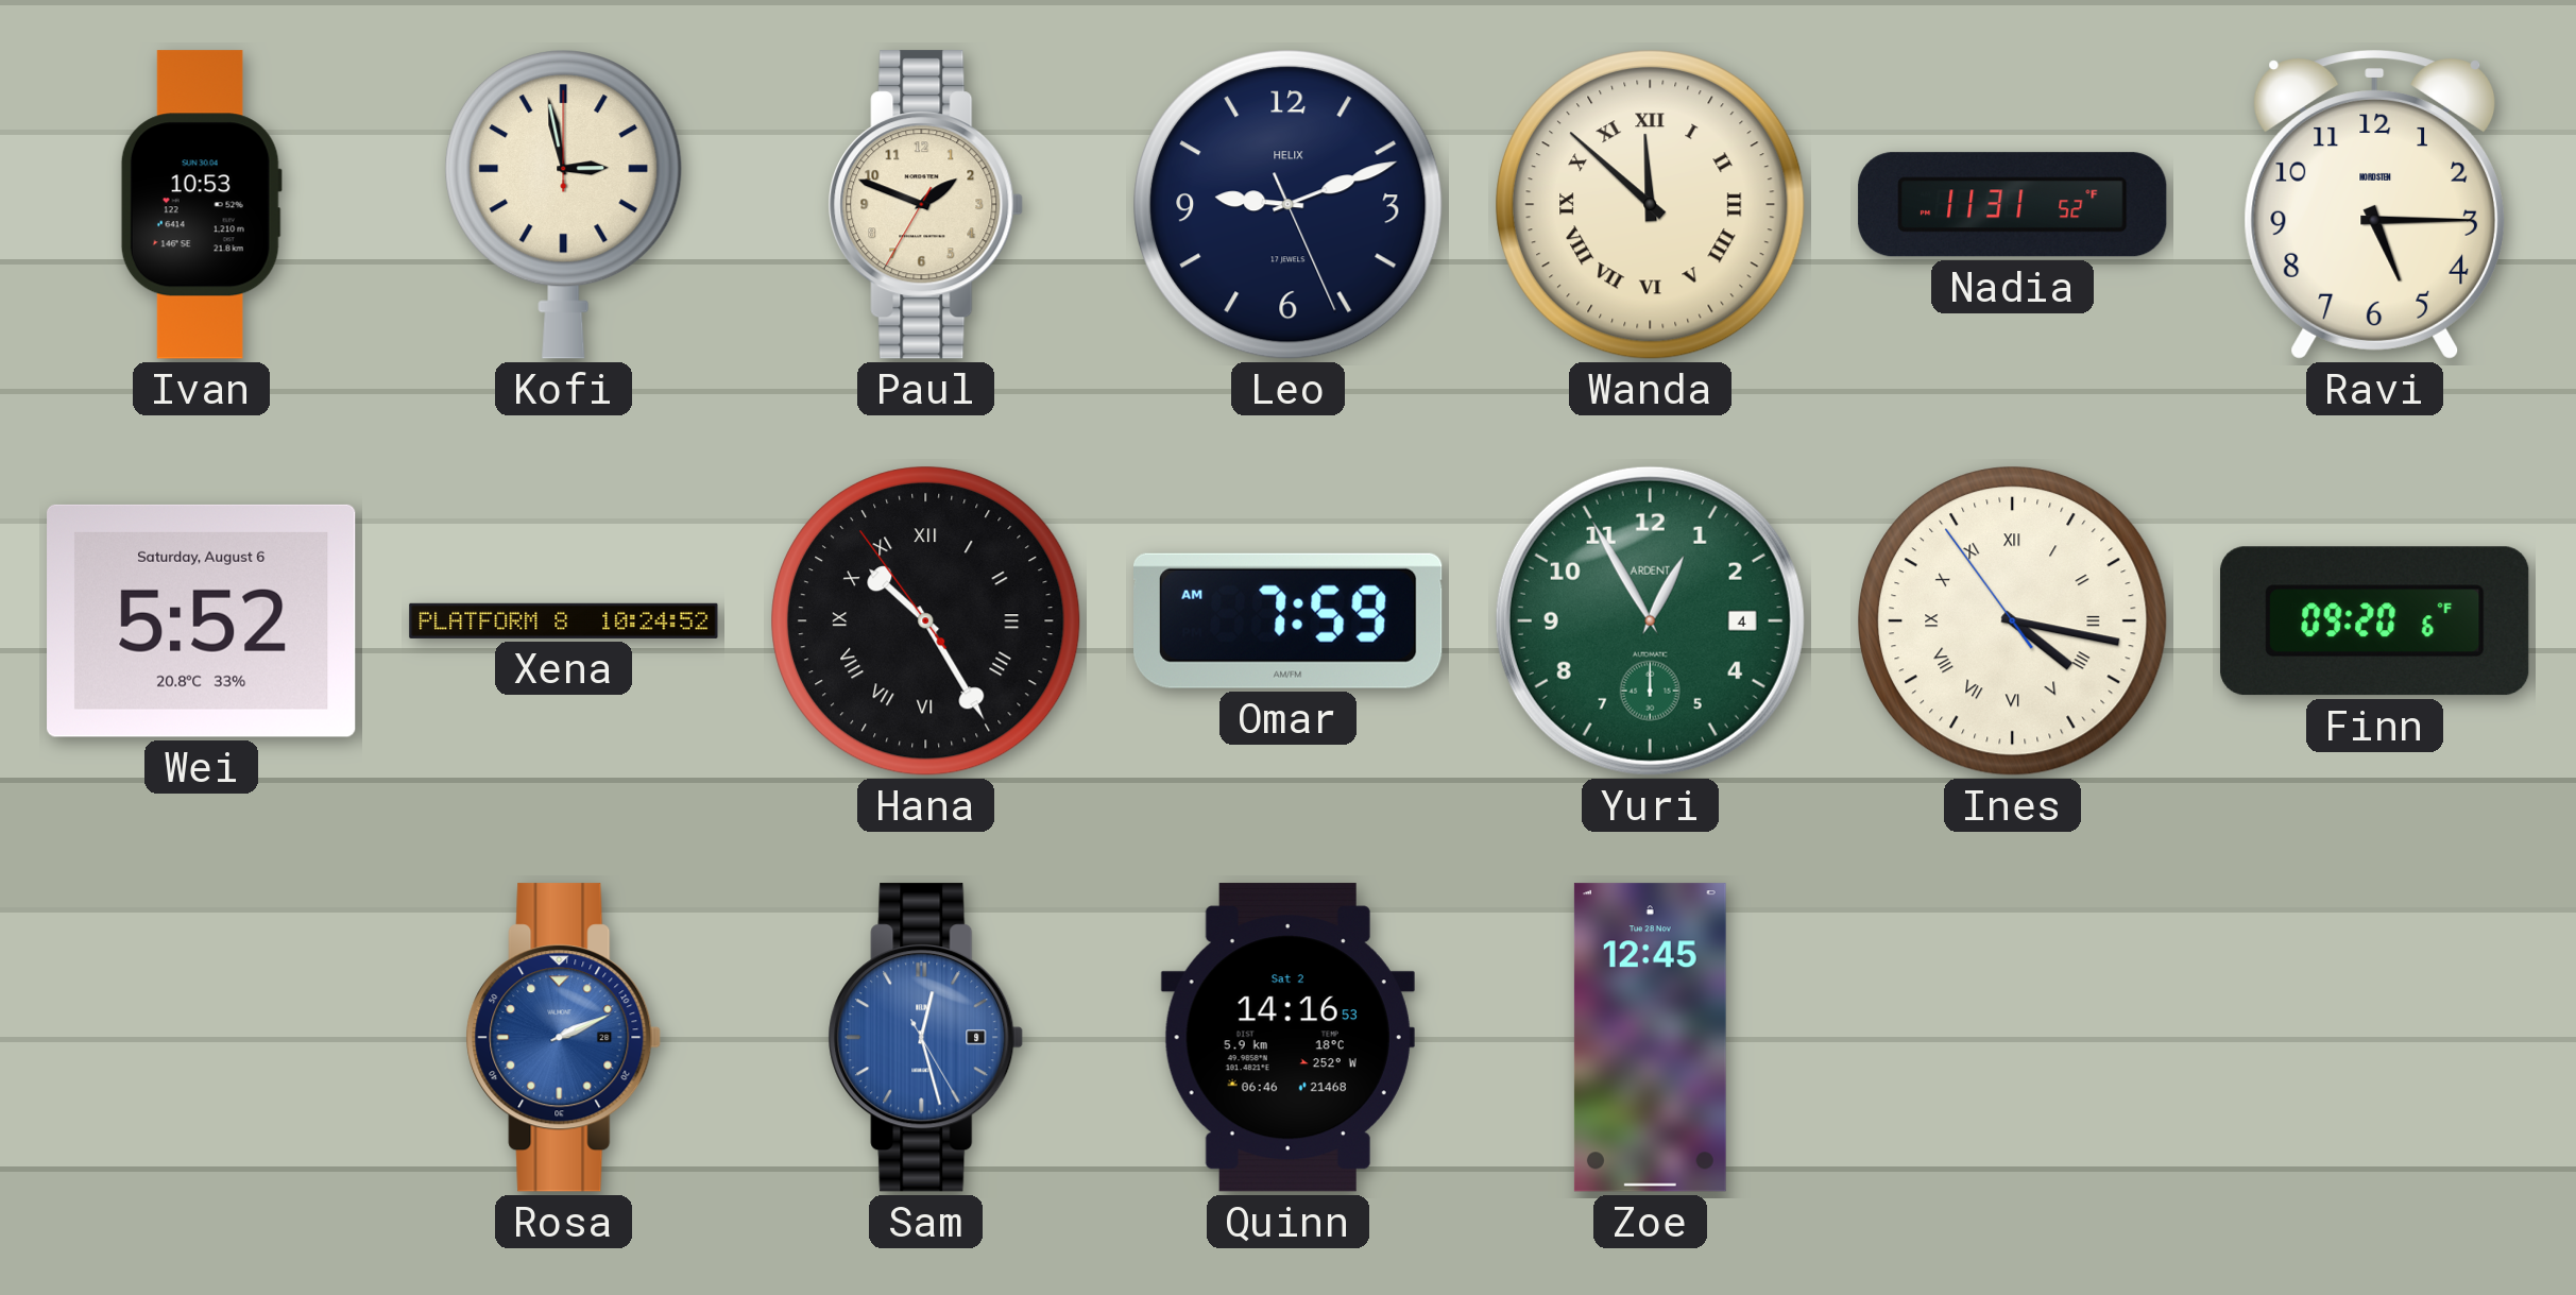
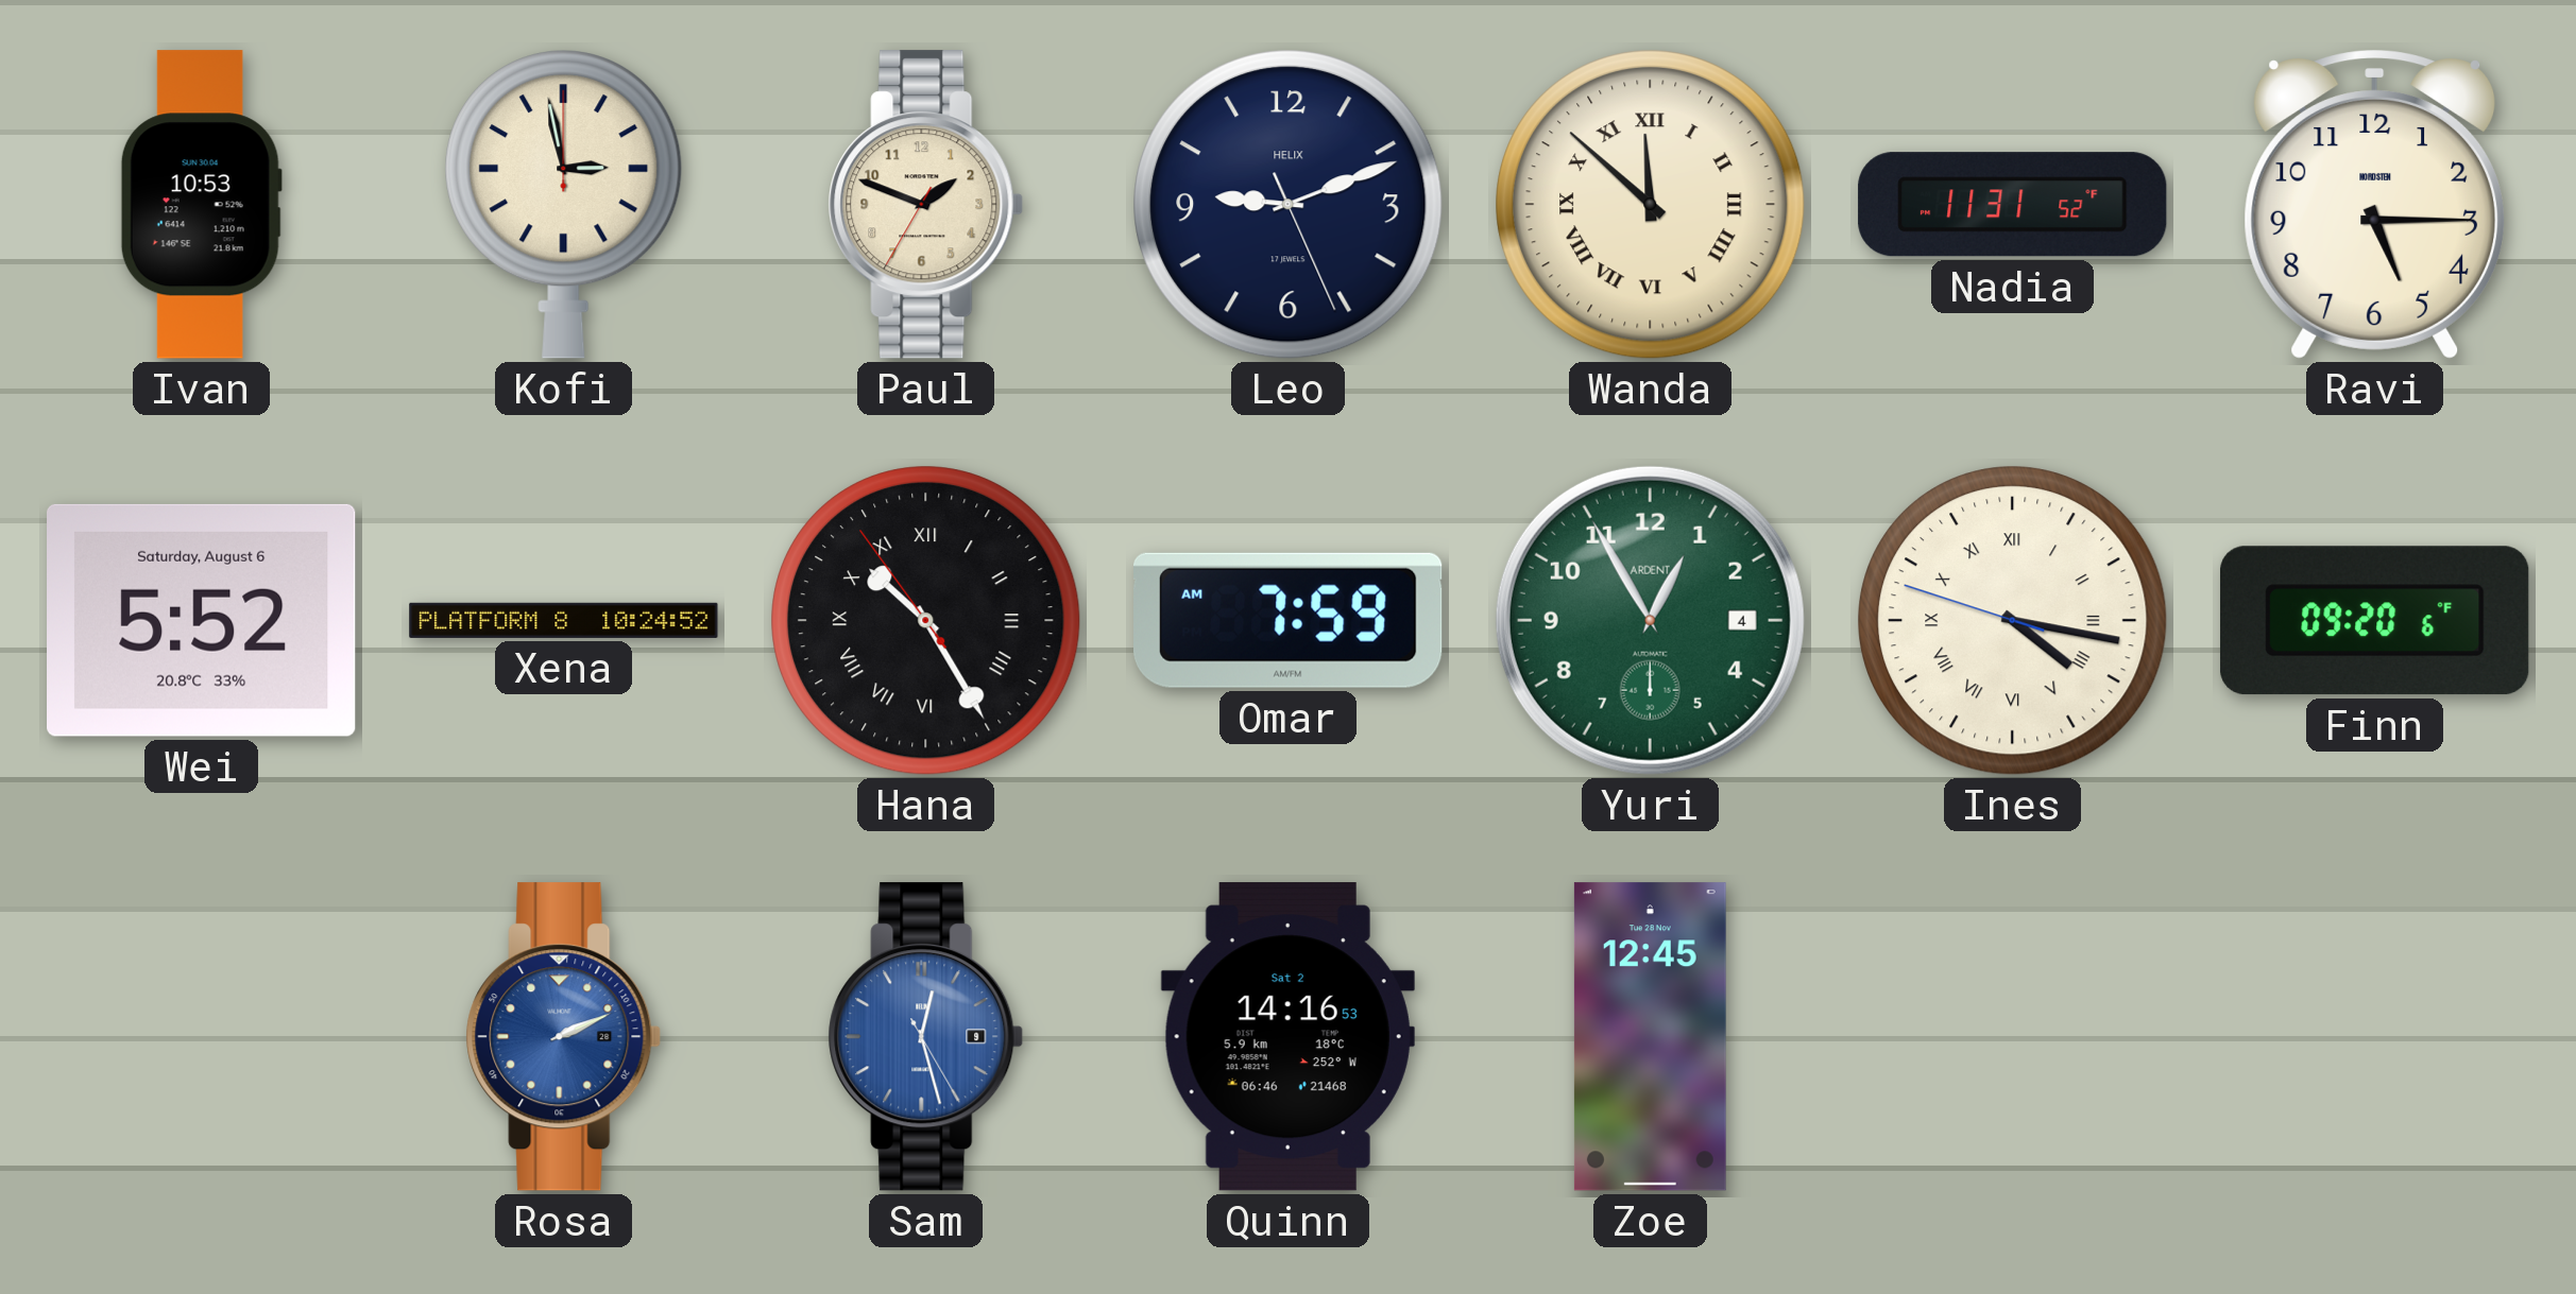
Ines: 4:16:54 -> 4:16:48
